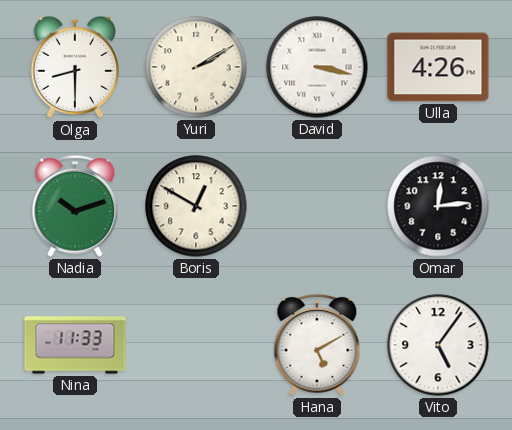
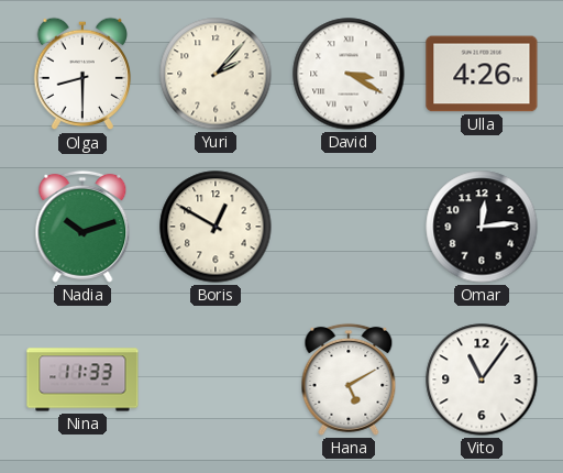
Yuri: 2:10 -> 2:07
David: 3:17 -> 3:20
Vito: 5:06 -> 11:06
